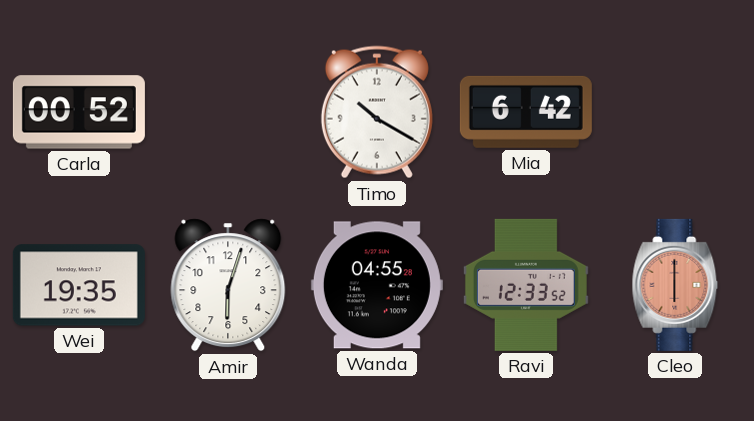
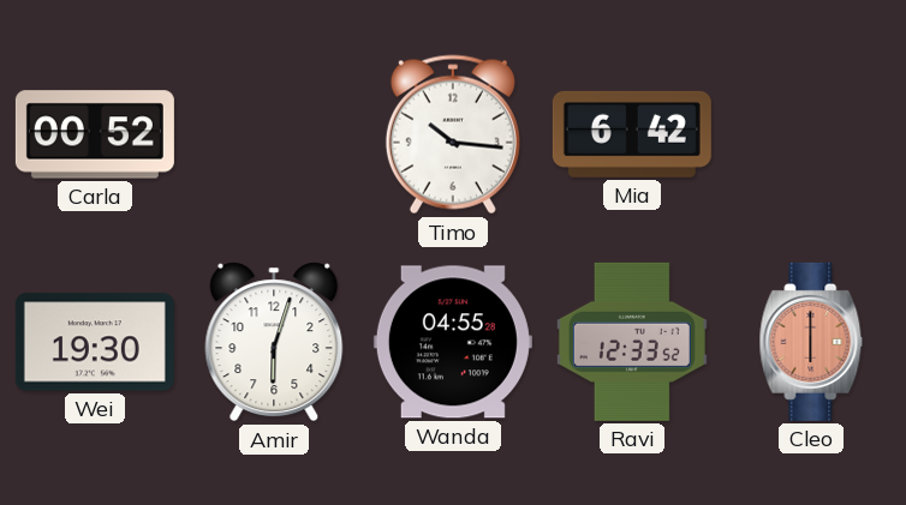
Timo: 10:20 -> 10:16
Wei: 19:35 -> 19:30
